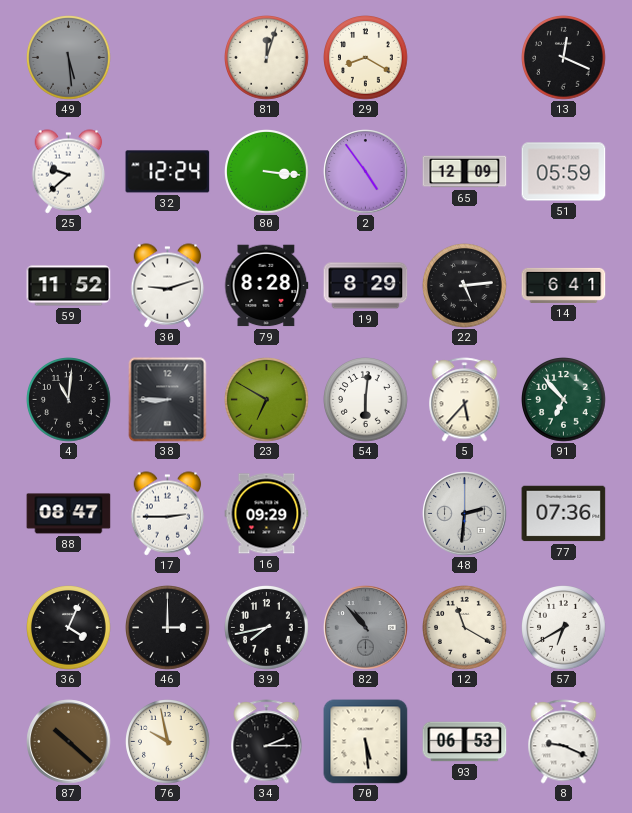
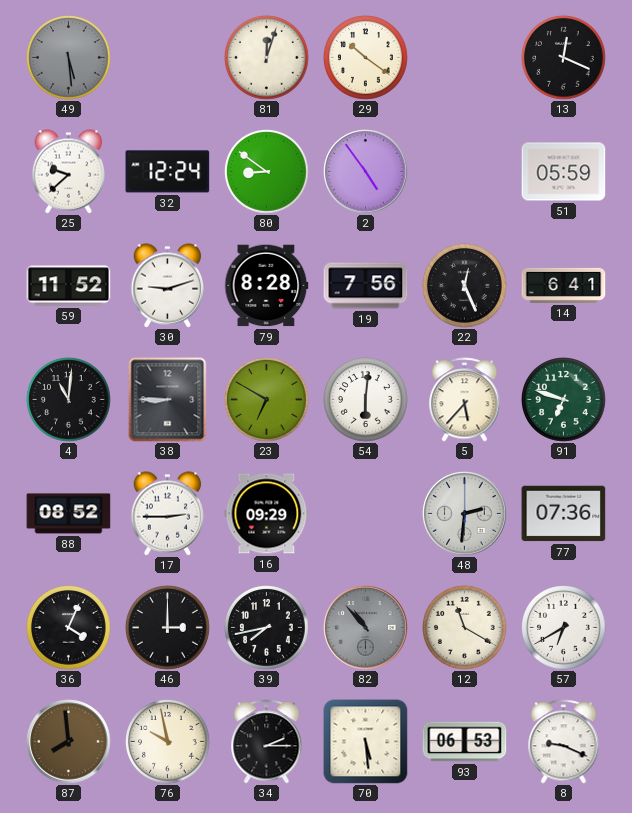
29: 8:20 -> 10:21
80: 3:16 -> 8:51
65: 12:09 -> none
19: 8:29 -> 7:56
22: 5:14 -> 12:26
91: 6:53 -> 6:48
88: 08:47 -> 08:52
87: 10:22 -> 7:59
